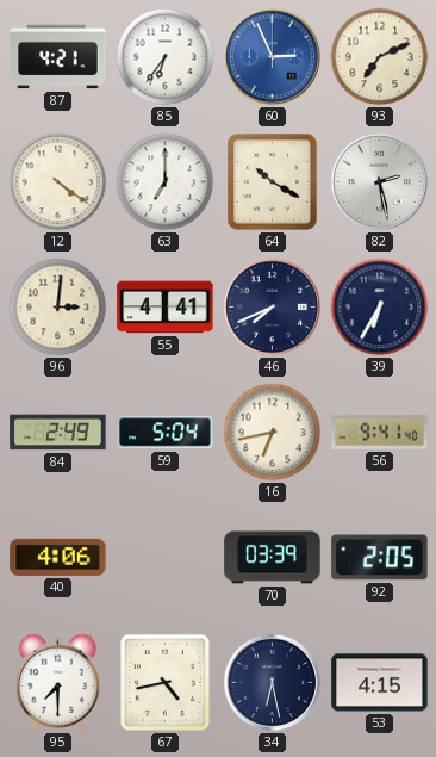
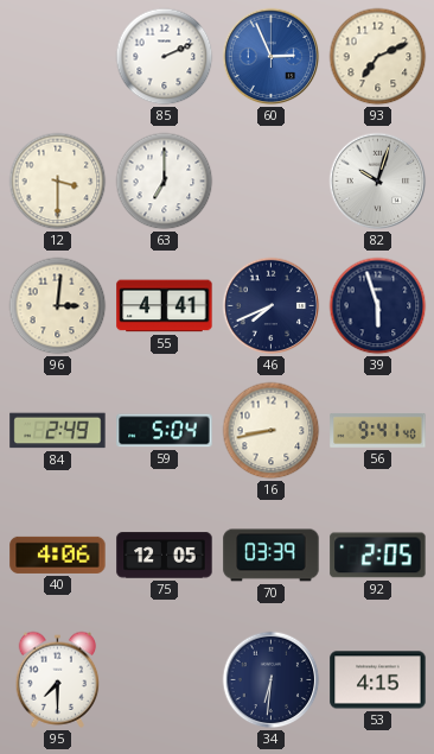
87: 4:21 -> none
85: 6:36 -> 2:11
12: 4:21 -> 3:30
64: 10:20 -> none
82: 2:28 -> 10:03
39: 6:35 -> 5:57
16: 6:43 -> 8:43
75: none -> 12:05
67: 4:43 -> none
34: 6:28 -> 6:31
